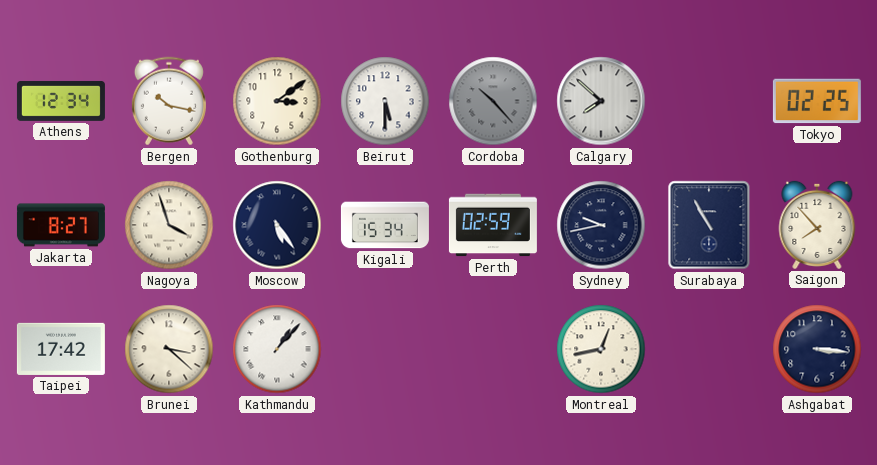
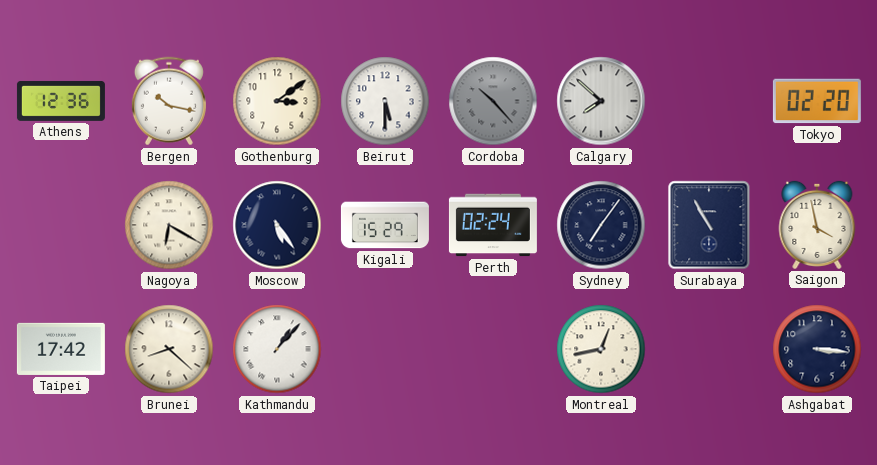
Athens: 12:34 -> 12:36
Tokyo: 02:25 -> 02:20
Jakarta: 8:27 -> none
Nagoya: 3:57 -> 6:20
Kigali: 15:34 -> 15:29
Perth: 02:59 -> 02:24
Sydney: 9:43 -> 7:06
Saigon: 7:53 -> 3:58
Brunei: 3:22 -> 8:22
